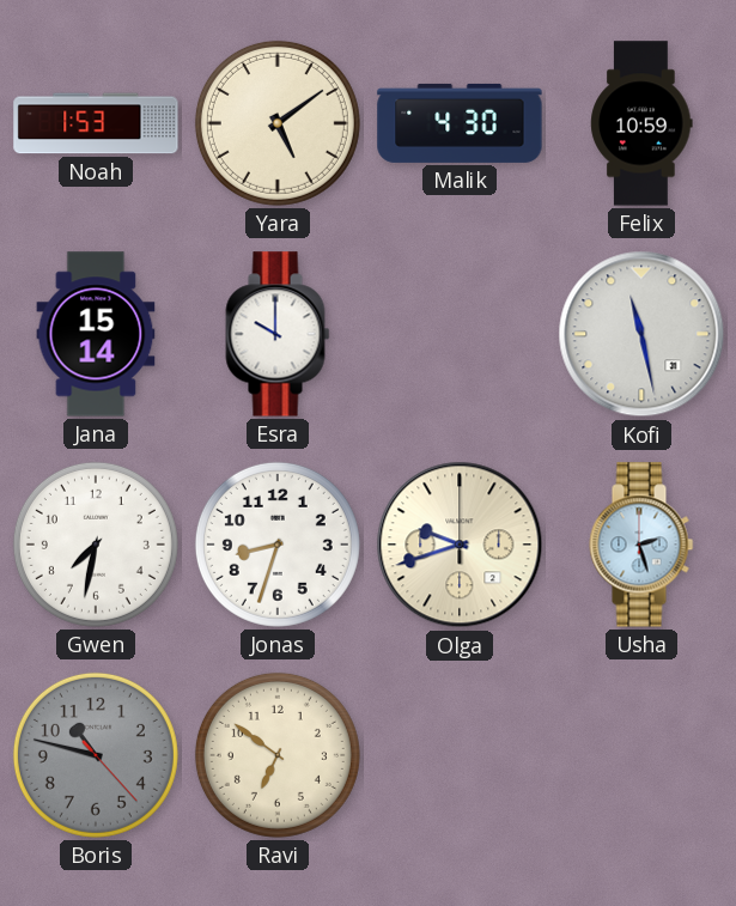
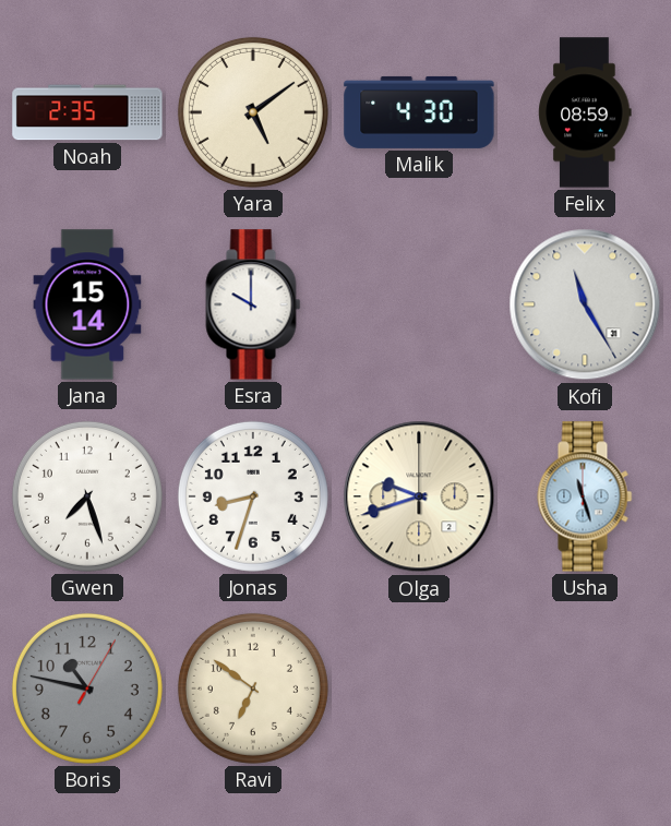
Noah: 1:53 -> 2:35
Felix: 10:59 -> 08:59
Kofi: 11:28 -> 11:25
Gwen: 7:32 -> 7:27
Usha: 2:27 -> 11:27
Boris: 10:47:23 -> 10:47:05
